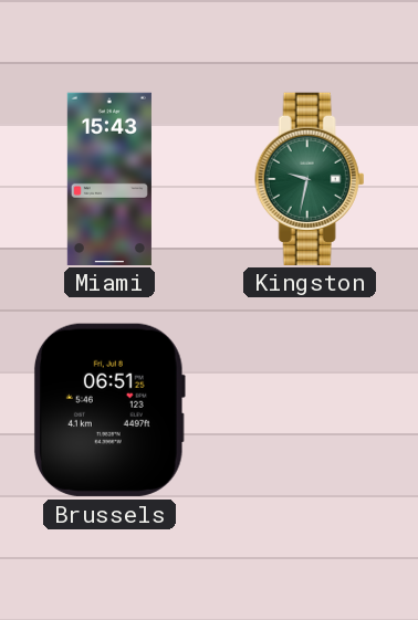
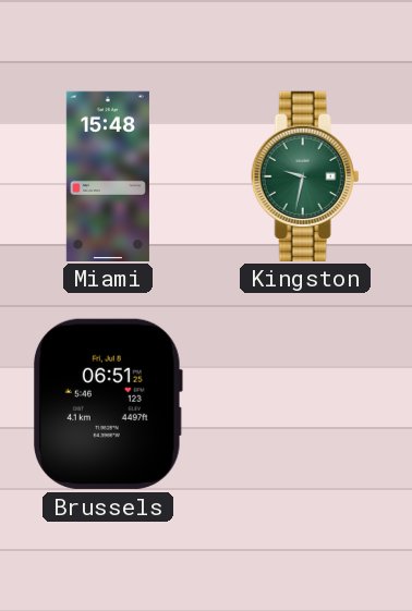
Miami: 15:43 -> 15:48
